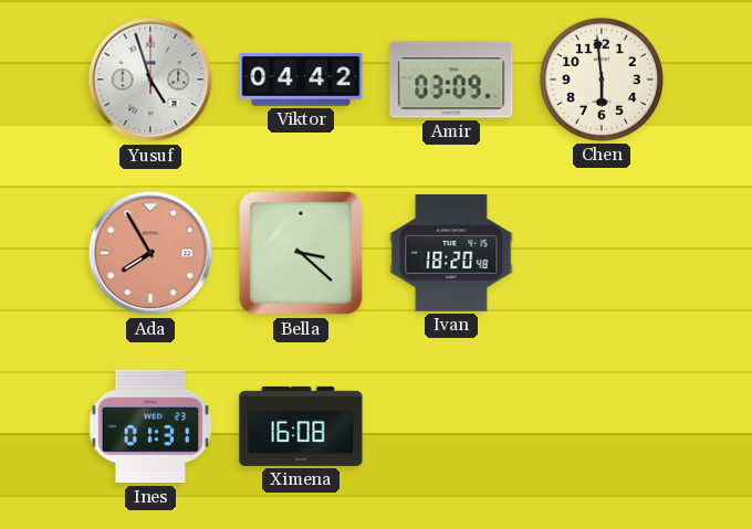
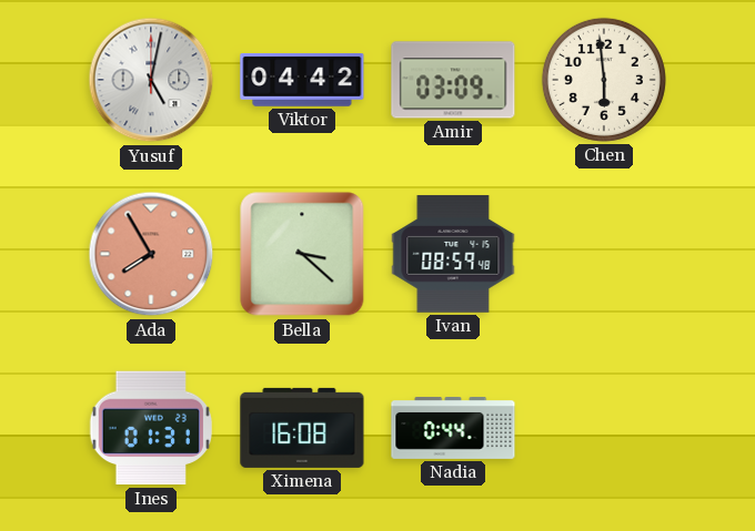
Yusuf: 4:57 -> 5:02
Ivan: 18:20 -> 08:59
Nadia: none -> 0:44
